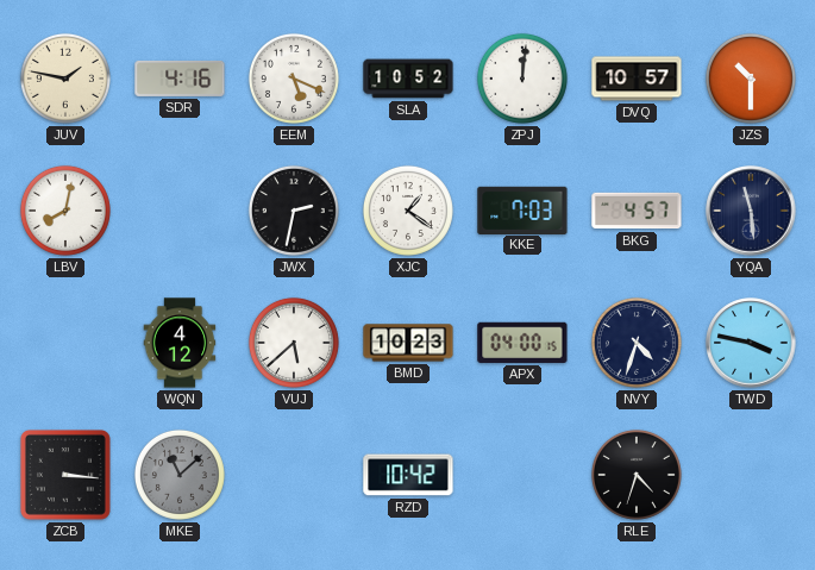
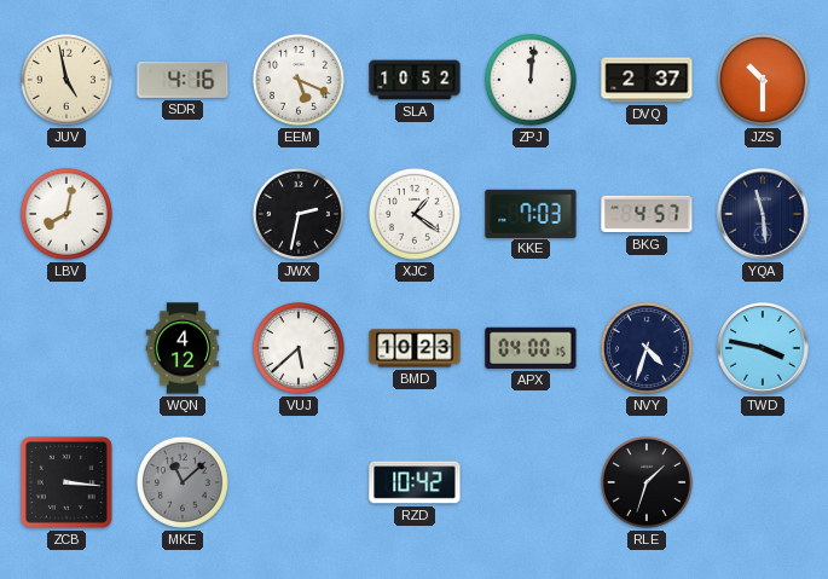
JUV: 1:47 -> 4:58
DVQ: 10:57 -> 2:37
RLE: 4:33 -> 1:33
